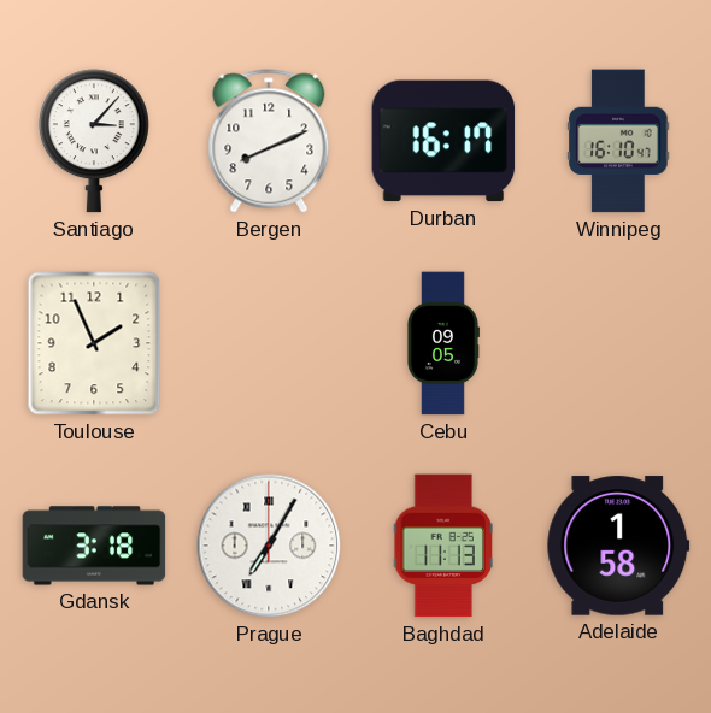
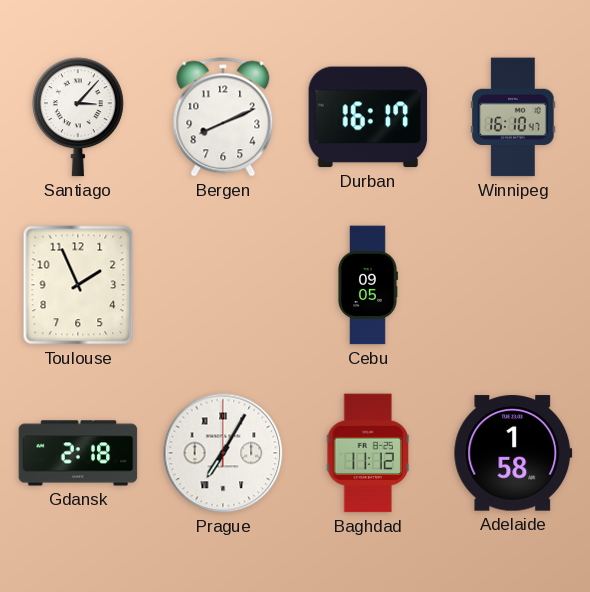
Gdansk: 3:18 -> 2:18
Baghdad: 11:13 -> 11:12
